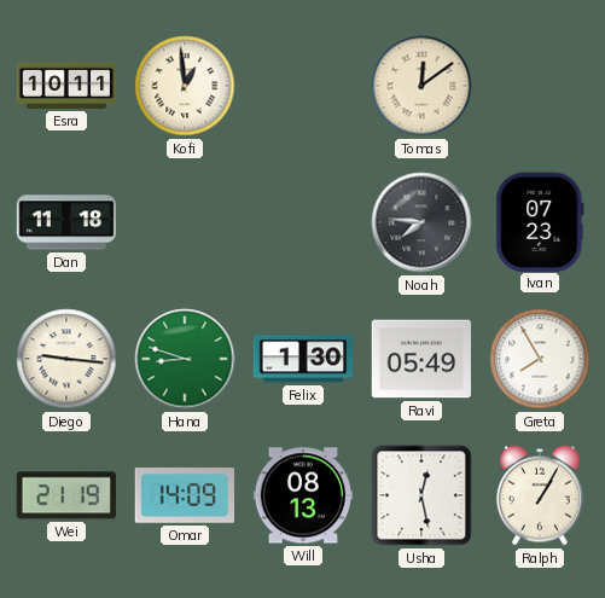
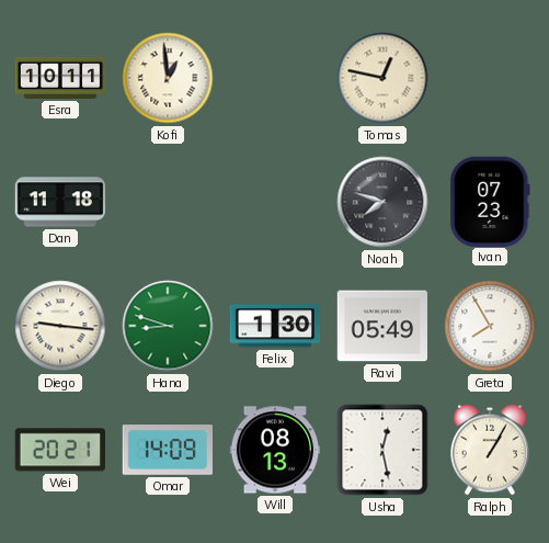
Tomas: 12:09 -> 12:47
Noah: 7:46 -> 7:48
Wei: 21:19 -> 20:21
